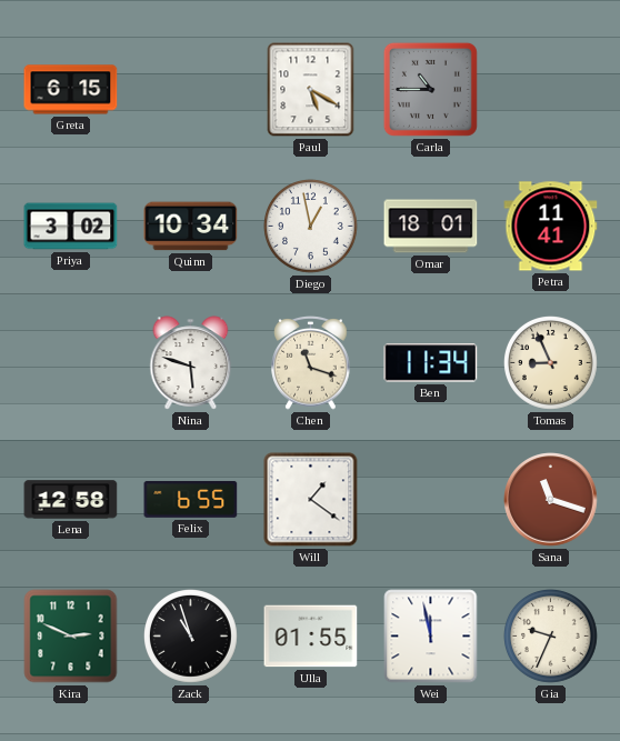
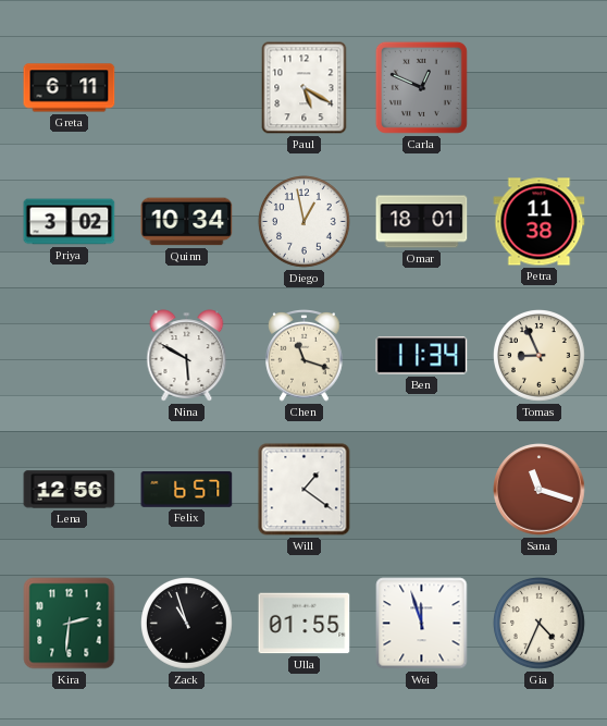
Greta: 6:15 -> 6:11
Carla: 10:45 -> 12:49
Petra: 11:41 -> 11:38
Nina: 5:48 -> 5:50
Lena: 12:58 -> 12:56
Felix: 6:55 -> 6:57
Kira: 2:49 -> 2:31
Wei: 11:58 -> 11:57
Gia: 9:34 -> 4:34
